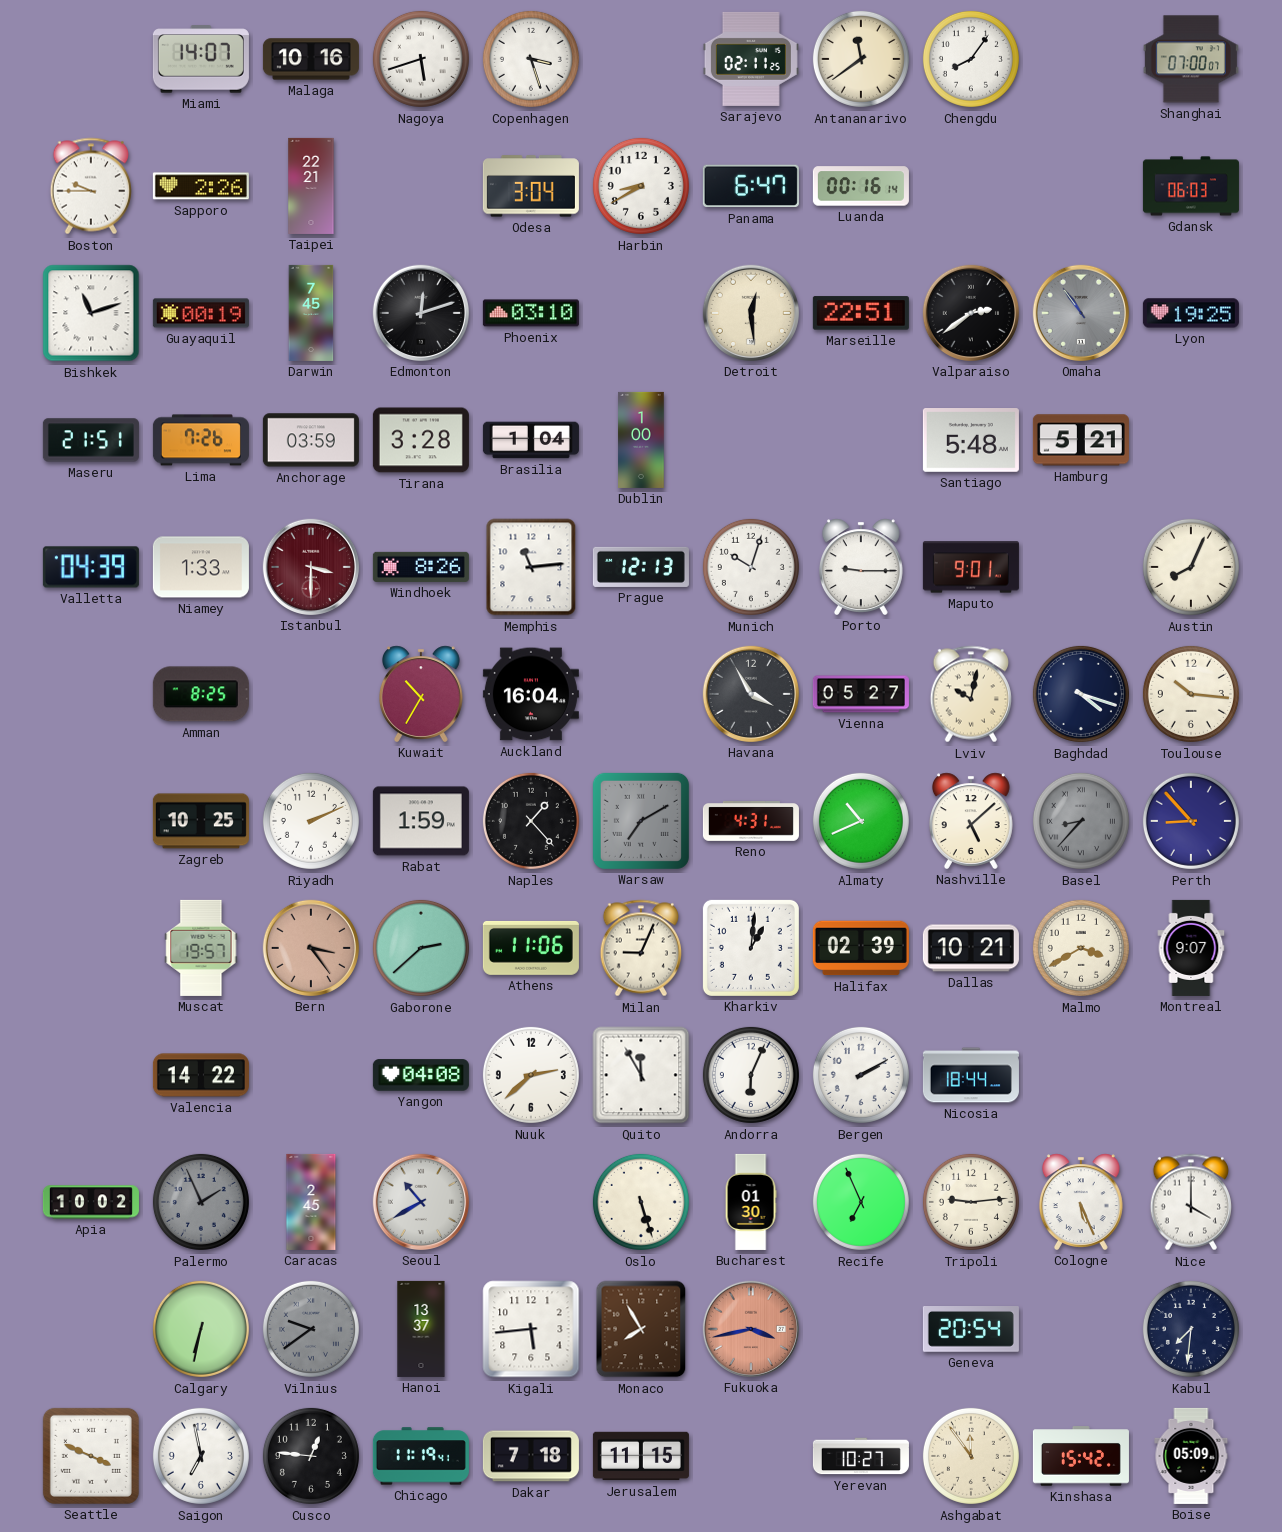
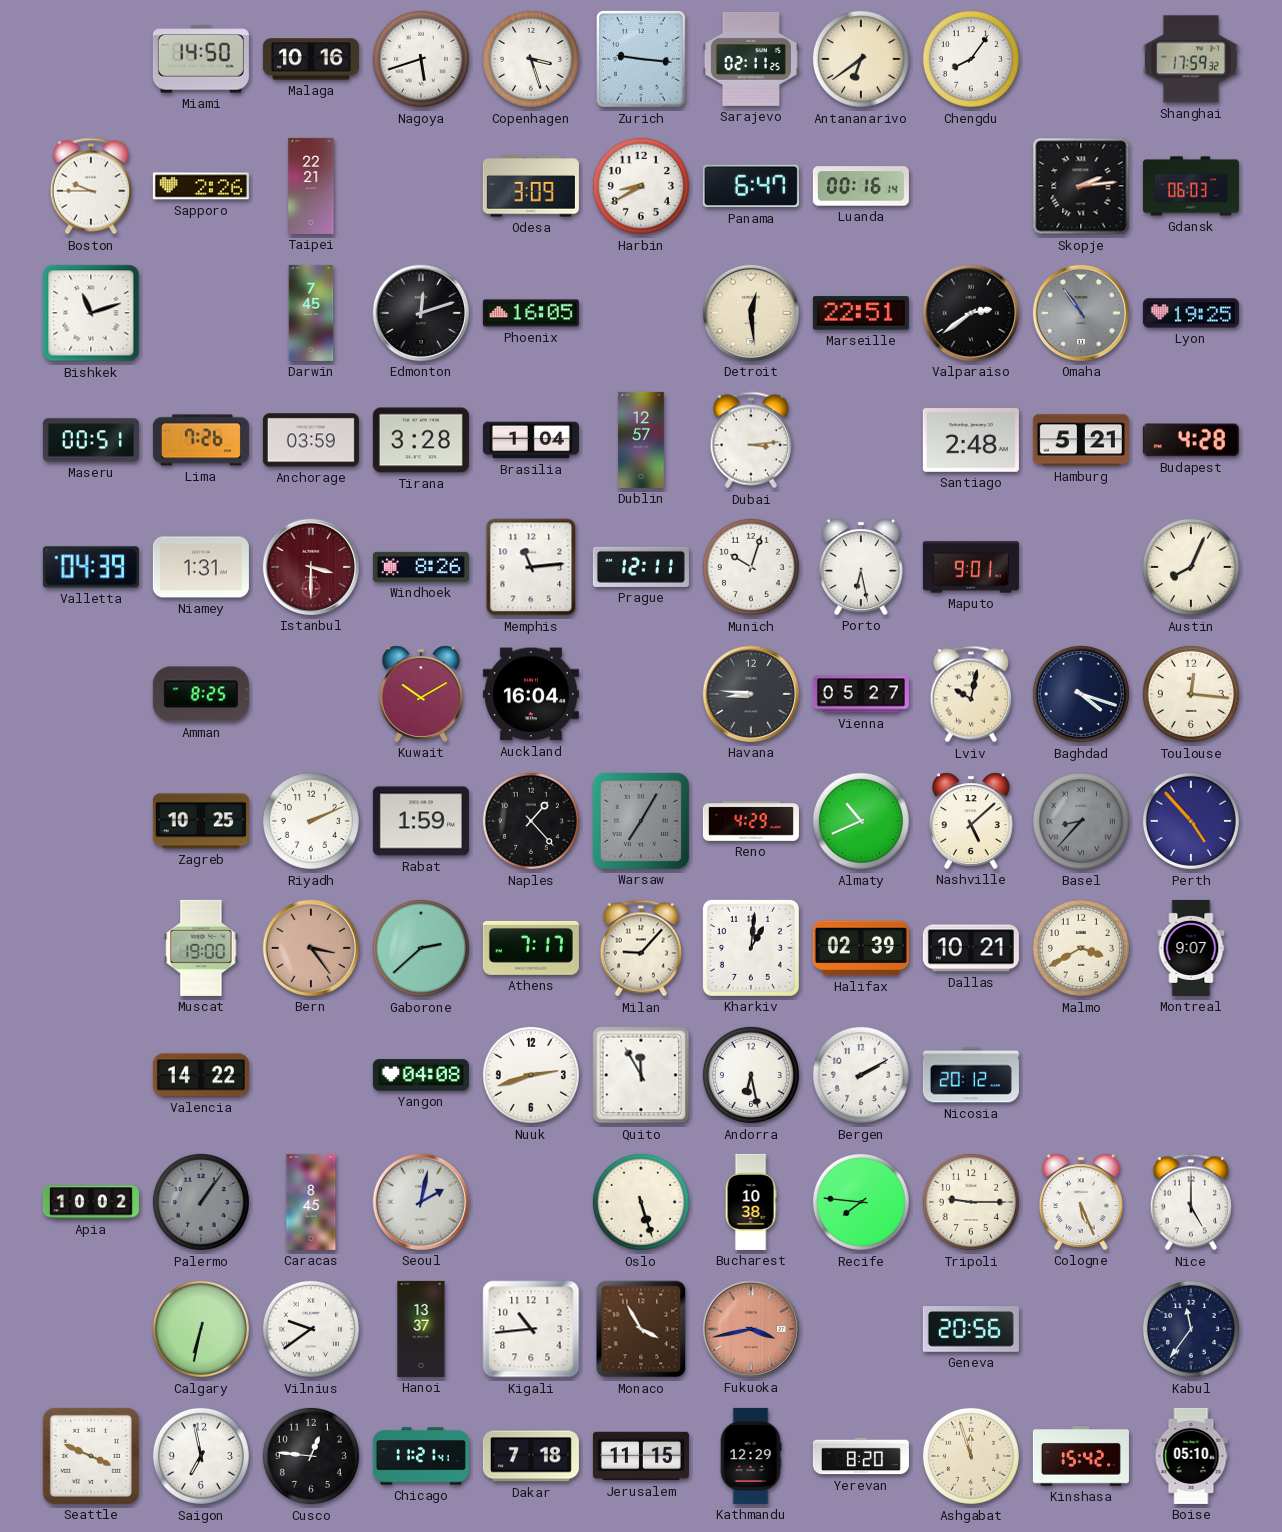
Miami: 14:07 -> 14:50
Zurich: none -> 9:16
Antananarivo: 11:39 -> 6:39
Shanghai: 07:00 -> 17:59
Odesa: 3:04 -> 3:09
Skopje: none -> 2:14
Guayaquil: 00:19 -> none
Phoenix: 03:10 -> 16:05
Maseru: 21:51 -> 00:51
Dublin: 1:00 -> 12:57
Dubai: none -> 3:14
Santiago: 5:48 -> 2:48
Budapest: none -> 4:28
Niamey: 1:33 -> 1:31
Prague: 12:13 -> 12:11
Porto: 9:15 -> 6:28
Kuwait: 10:35 -> 10:10
Havana: 3:55 -> 8:46
Toulouse: 10:16 -> 12:16
Warsaw: 7:10 -> 7:05
Reno: 4:31 -> 4:29
Perth: 8:53 -> 4:53
Muscat: 19:57 -> 19:00
Athens: 11:06 -> 7:17
Milan: 9:04 -> 9:07
Nuuk: 2:38 -> 2:42
Andorra: 6:04 -> 6:28
Nicosia: 18:44 -> 20:12
Palermo: 1:56 -> 1:06
Caracas: 2:45 -> 8:45
Seoul: 10:40 -> 2:02
Bucharest: 01:30 -> 10:38
Recife: 6:56 -> 7:46
Tripoli: 9:14 -> 9:15
Nice: 4:00 -> 5:00
Vilnius dial: grey -> white
Kigali: 5:44 -> 10:44
Monaco: 7:55 -> 3:55
Geneva: 20:54 -> 20:56
Kabul: 7:31 -> 11:36
Chicago: 11:19 -> 11:21
Kathmandu: none -> 12:29
Yerevan: 10:27 -> 8:20
Ashgabat: 11:54 -> 11:57
Boise: 05:09 -> 05:10
